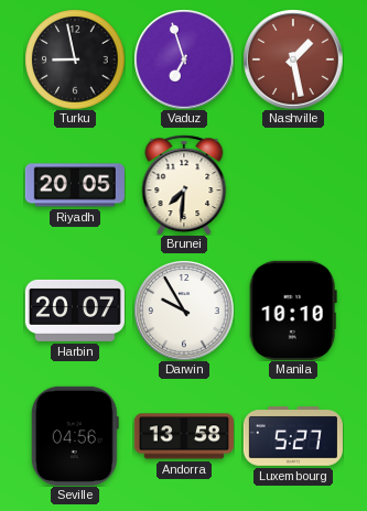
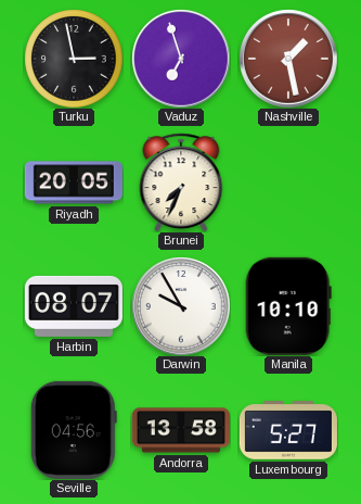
Turku: 8:58 -> 2:58
Brunei: 7:31 -> 7:34
Harbin: 20:07 -> 08:07
